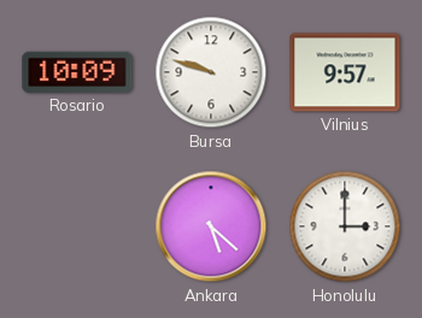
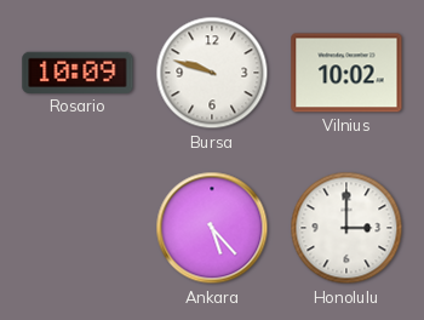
Vilnius: 9:57 -> 10:02
Ankara: 5:22 -> 5:23
